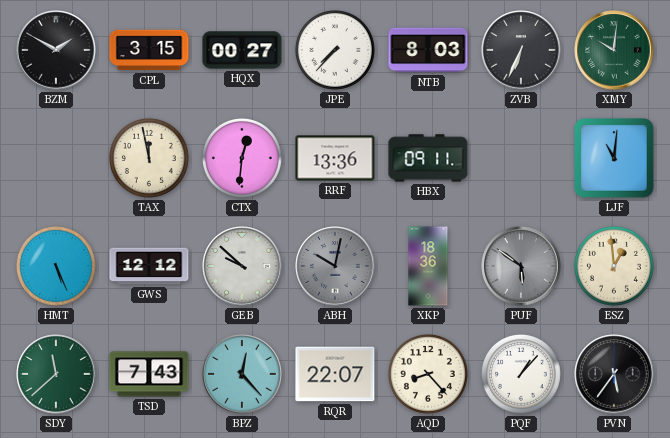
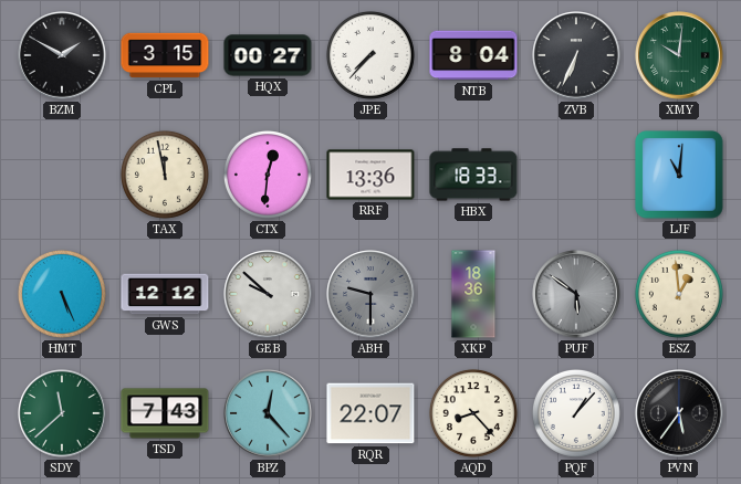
NTB: 8:03 -> 8:04
HBX: 09:11 -> 18:33
ABH: 10:02 -> 9:30
